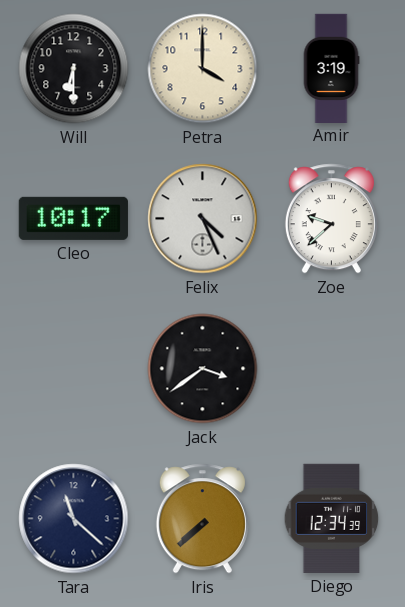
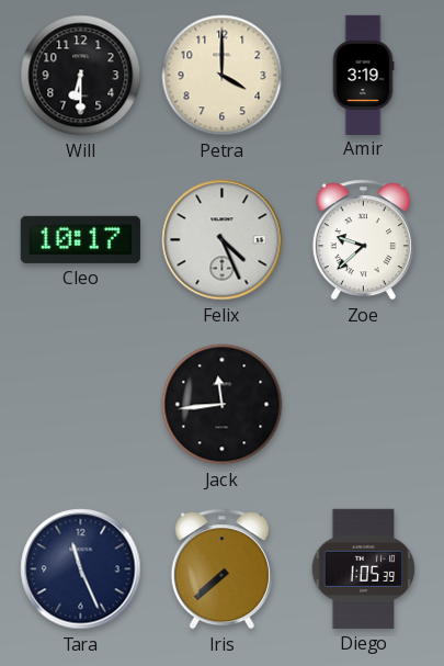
Jack: 3:39 -> 11:44
Tara: 11:22 -> 11:26
Diego: 12:34 -> 1:05
